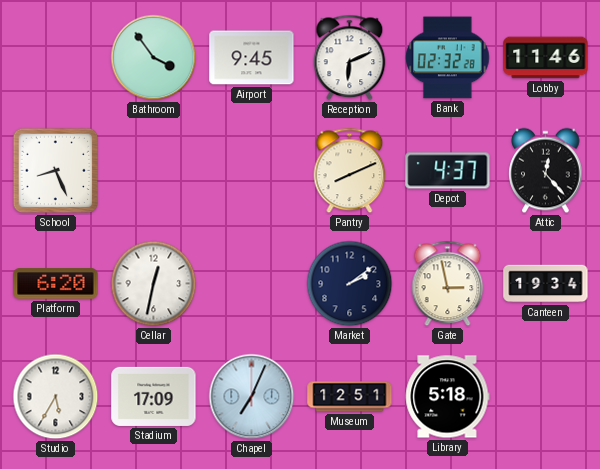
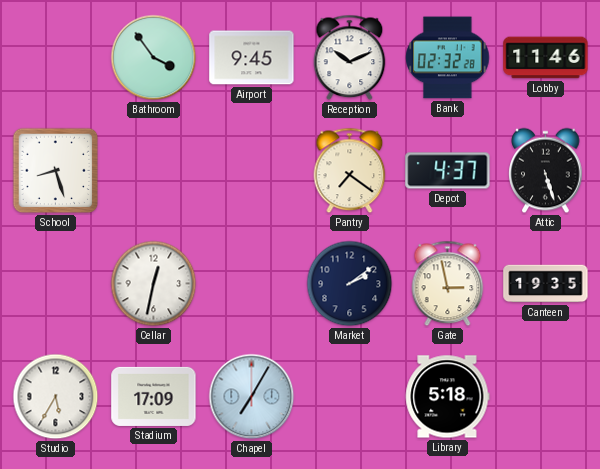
Reception: 6:11 -> 10:11
School: 8:26 -> 8:27
Pantry: 8:11 -> 7:21
Attic: 12:23 -> 5:27
Platform: 6:20 -> none
Canteen: 19:34 -> 19:35
Chapel: 7:04 -> 7:05
Museum: 12:51 -> none
